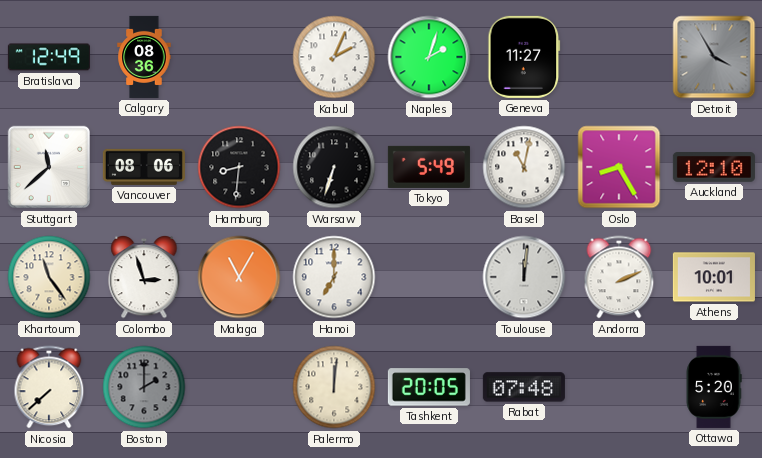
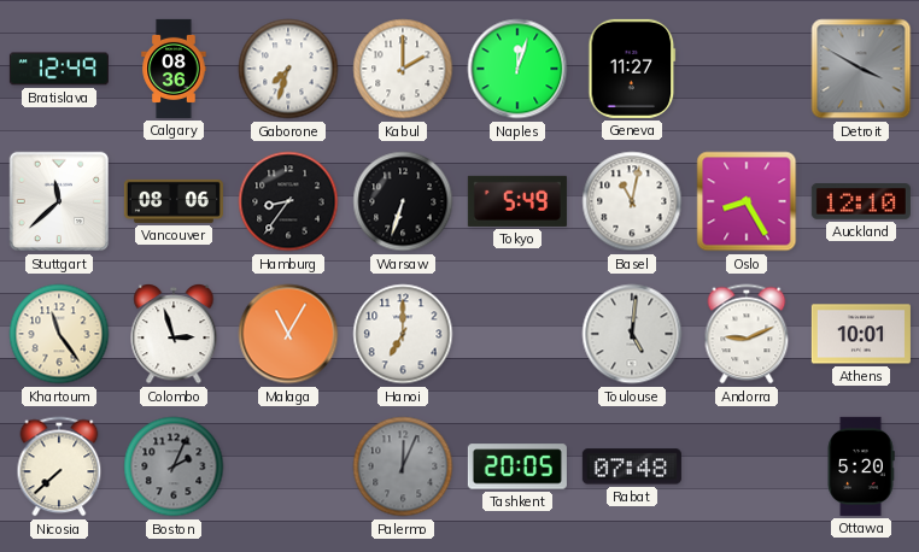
Gaborone: none -> 7:33
Kabul: 2:04 -> 2:00
Naples: 2:03 -> 12:03
Detroit: 3:55 -> 3:50
Hamburg: 8:31 -> 8:36
Toulouse: 12:01 -> 5:01
Andorra: 2:11 -> 9:11
Boston: 2:00 -> 2:04
Palermo: 12:01 -> 12:04
Palermo dial: cream -> grey
